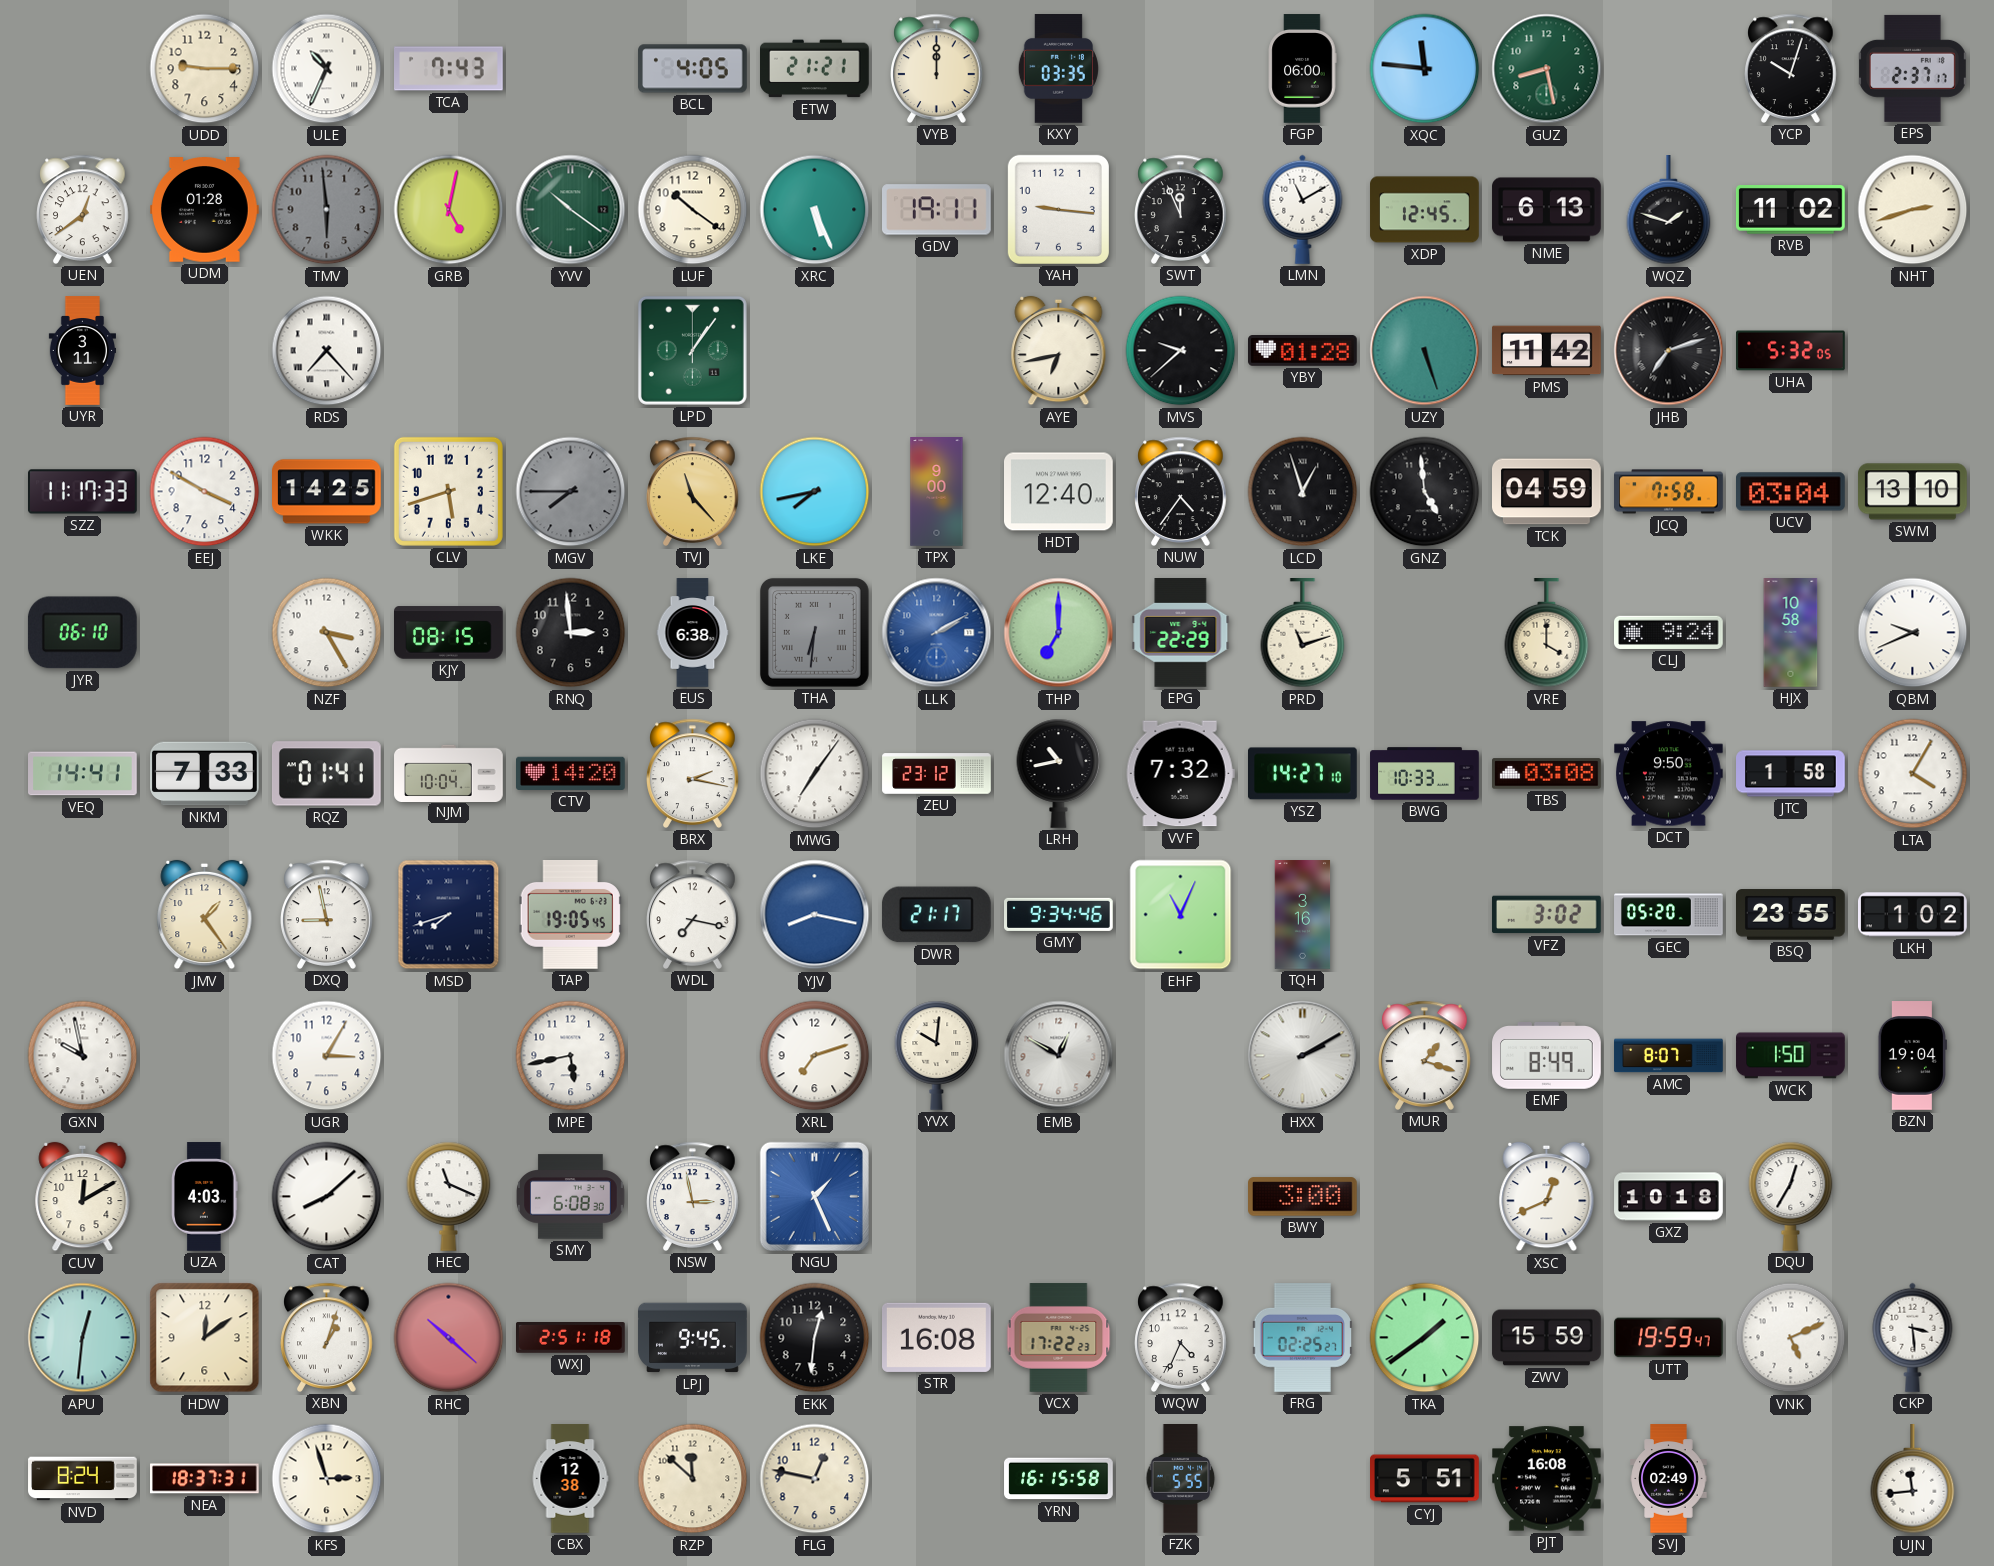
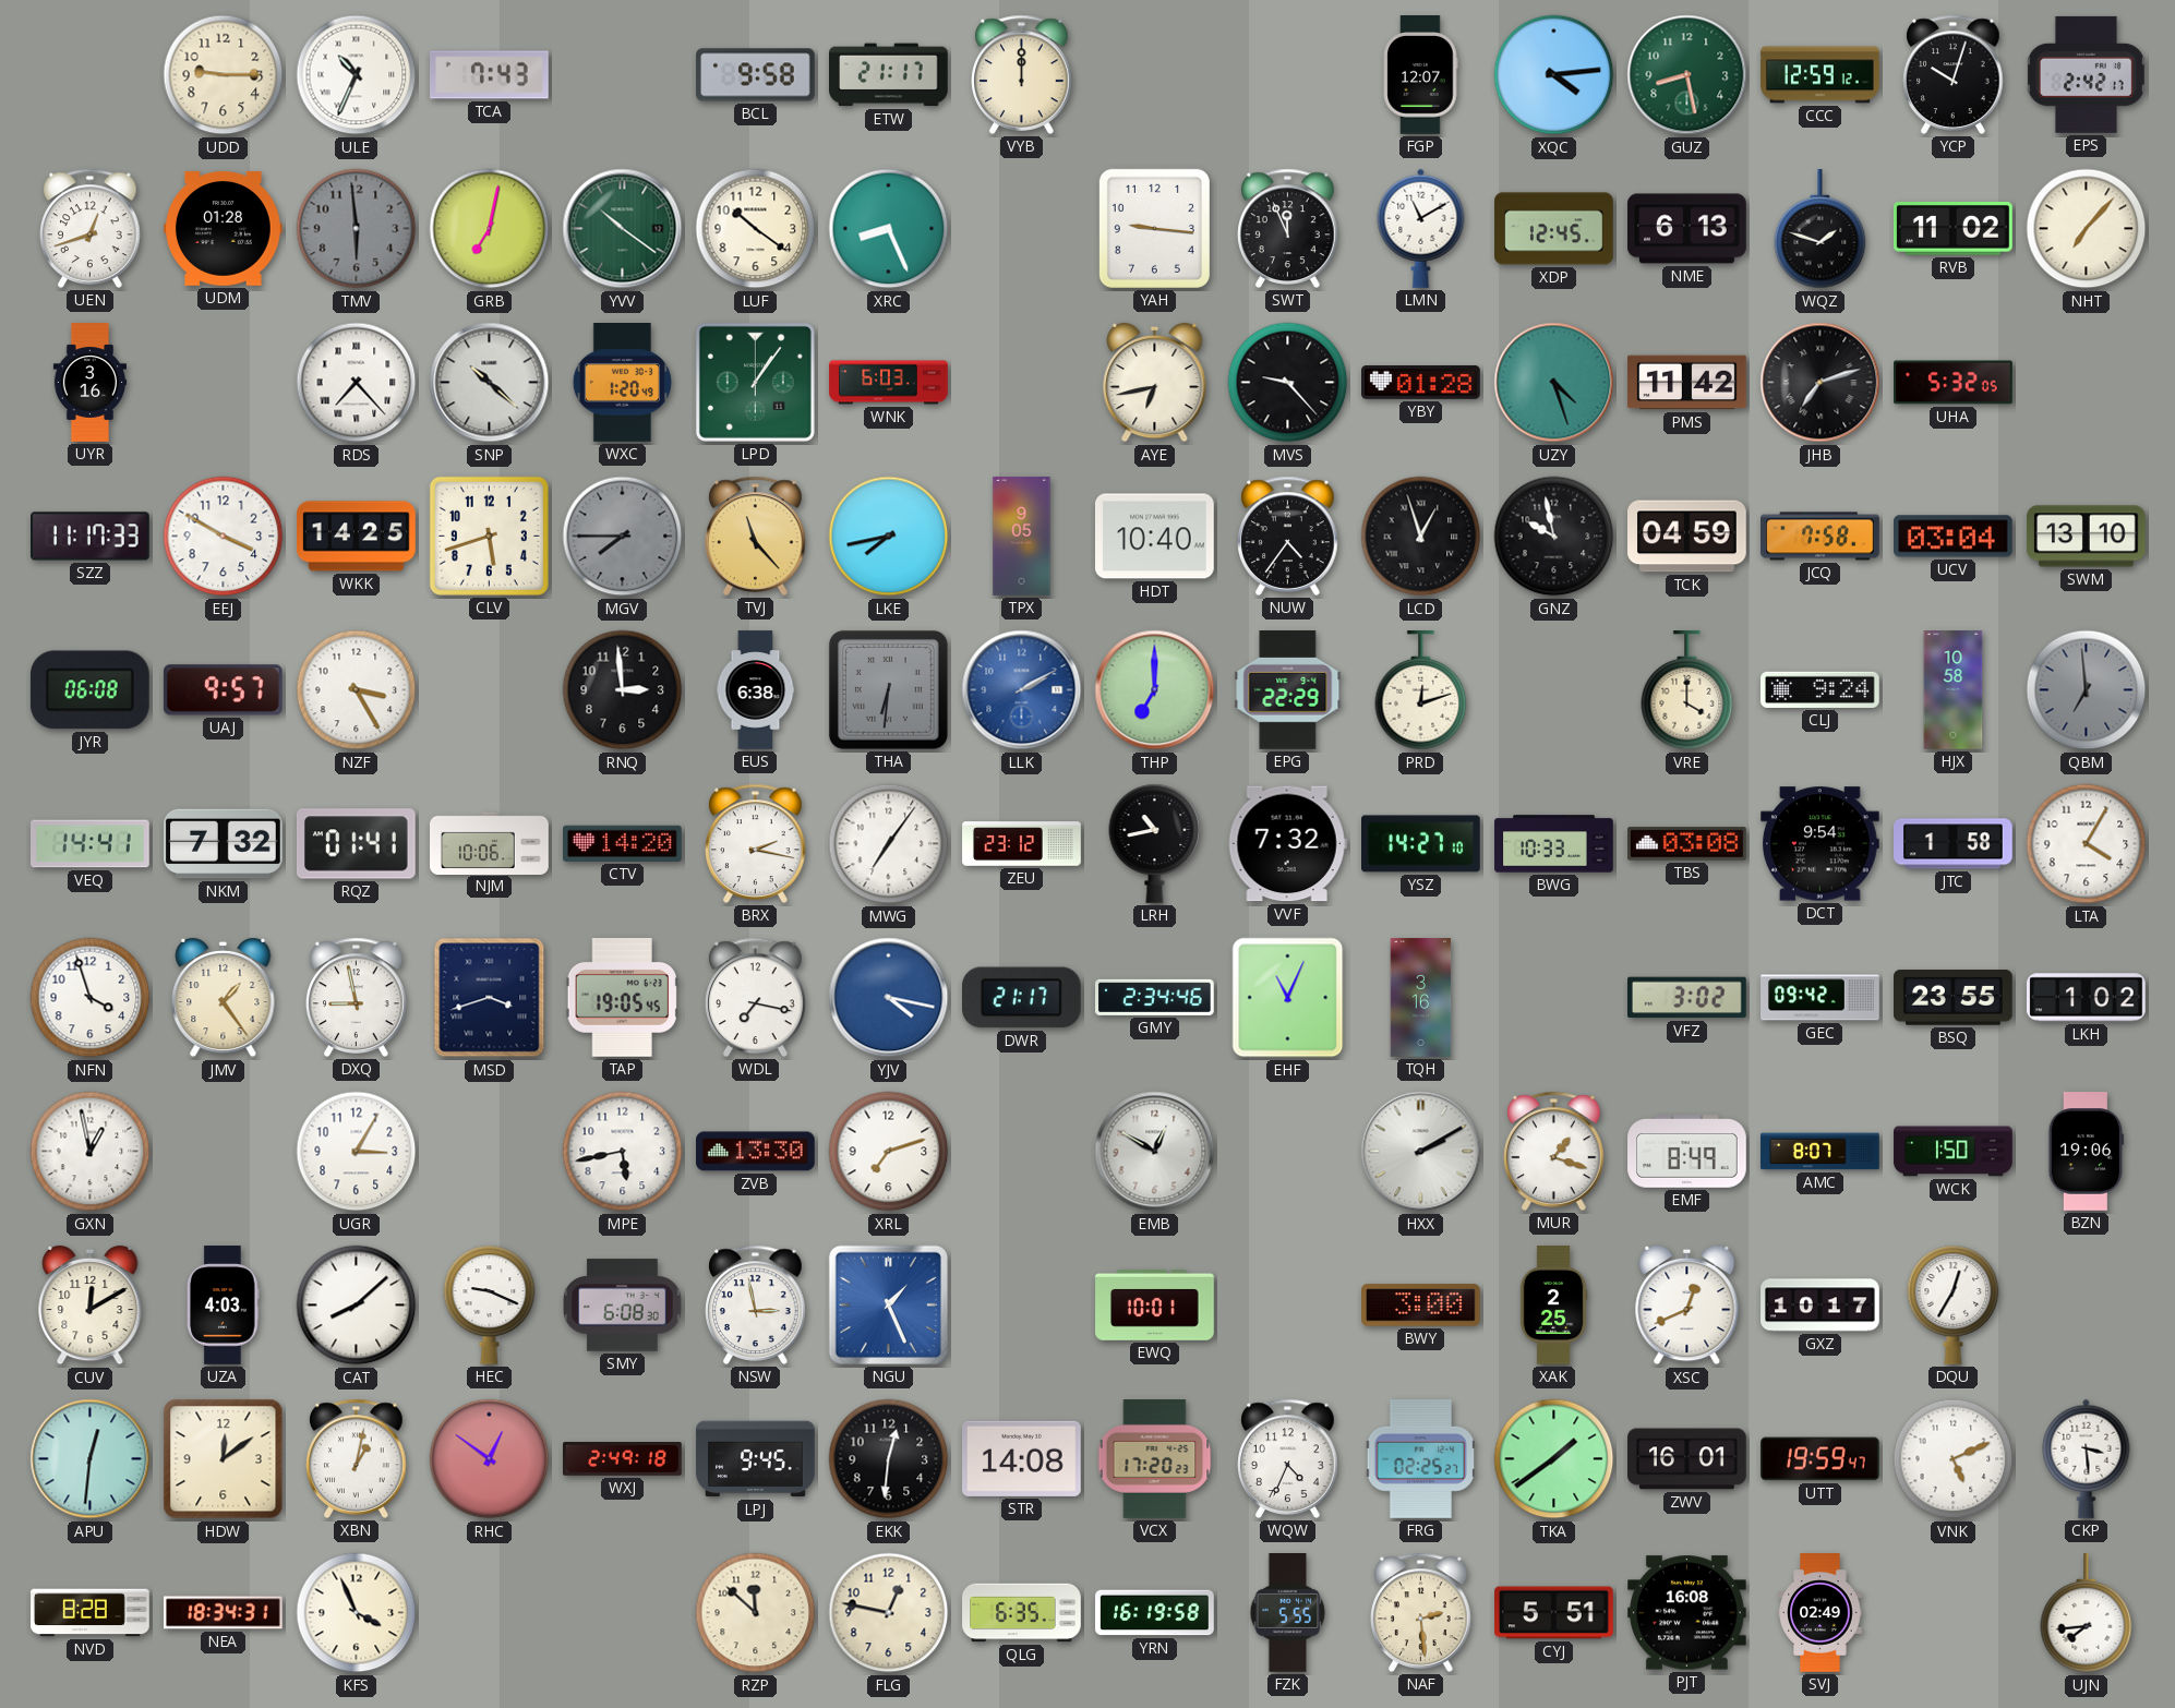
BCL: 4:05 -> 9:58
ETW: 21:21 -> 21:17
KXY: 03:35 -> none
FGP: 06:00 -> 12:07
XQC: 11:46 -> 4:14
CCC: none -> 12:59
EPS: 2:37 -> 2:42
UEN: 12:39 -> 12:42
GRB: 5:02 -> 7:02
XRC: 5:26 -> 8:26
GDV: 19:11 -> none
NHT: 2:42 -> 7:07
UYR: 3:11 -> 3:16
SNP: none -> 10:22
WXC: none -> 1:20
WNK: none -> 6:03
MVS: 9:38 -> 9:23
UZY: 5:27 -> 4:27
TPX: 9:00 -> 9:05
HDT: 12:40 -> 10:40
GNZ: 4:59 -> 9:58
JYR: 06:10 -> 06:08
UAJ: none -> 9:57
KJY: 08:15 -> none
PRD: 11:12 -> 12:12
QBM: 9:41 -> 6:59
QBM dial: white -> grey
NKM: 7:33 -> 7:32
NJM: 10:04 -> 10:06
DCT: 9:50 -> 9:54
NFN: none -> 3:57
MSD: 7:42 -> 3:42
YJV: 8:17 -> 4:17
GMY: 9:34 -> 2:34
GEC: 05:20 -> 09:42
GXN: 9:58 -> 12:58
ZVB: none -> 13:30
YVX: 10:01 -> none
BZN: 19:04 -> 19:06
HEC: 11:19 -> 9:19
EWQ: none -> 10:01
XAK: none -> 2:25
GXZ: 10:18 -> 10:17
XBN: 1:03 -> 1:02
RHC: 10:22 -> 12:51
WXJ: 2:51 -> 2:49
STR: 16:08 -> 14:08
VCX: 17:22 -> 17:20
ZWV: 15:59 -> 16:01
NVD: 8:24 -> 8:28
NEA: 18:37 -> 18:34
KFS: 2:57 -> 3:56
CBX: 12:38 -> none
QLG: none -> 6:35
YRN: 16:15 -> 16:19
NAF: none -> 2:29
UJN: 11:44 -> 7:44
